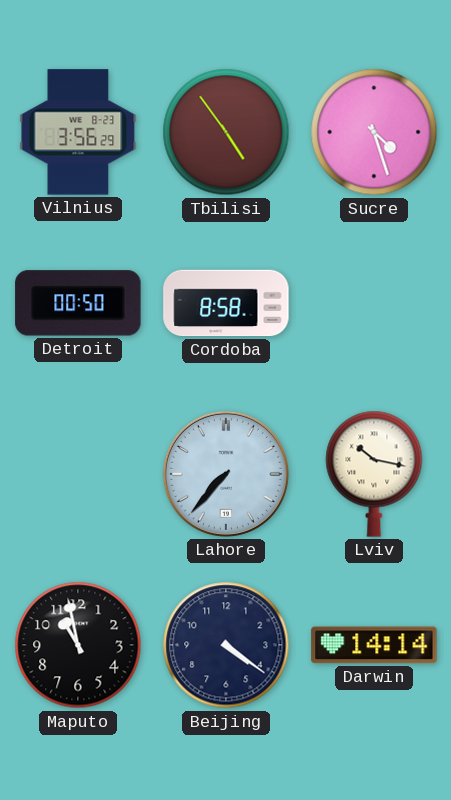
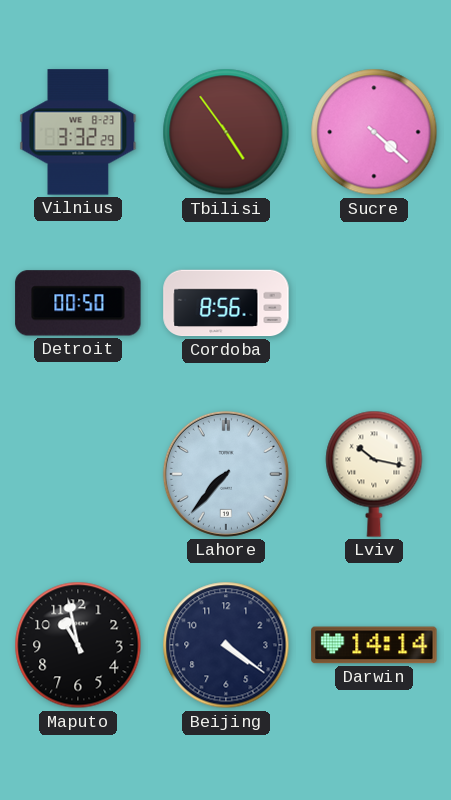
Vilnius: 3:56 -> 3:32
Sucre: 4:27 -> 4:22
Cordoba: 8:58 -> 8:56
